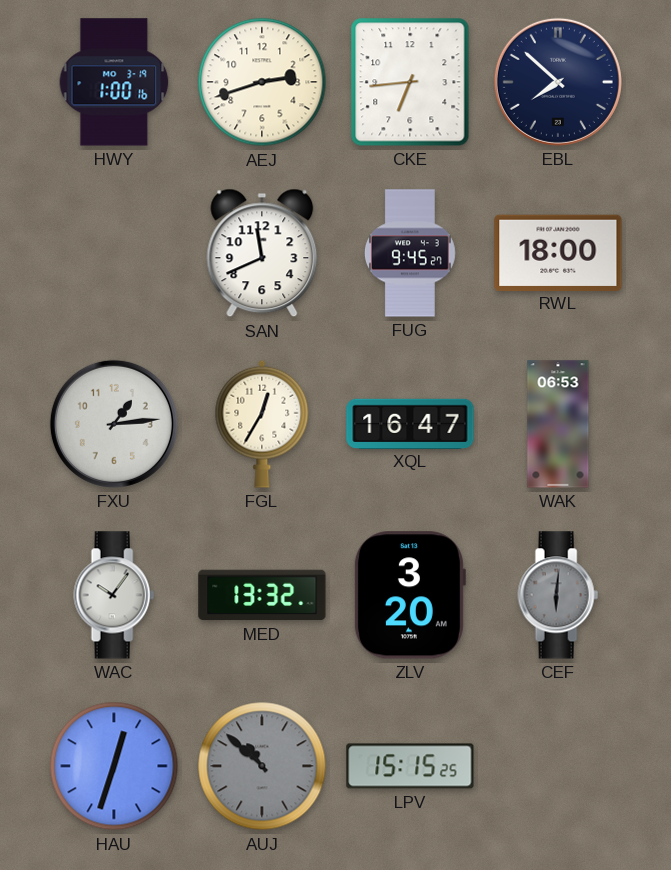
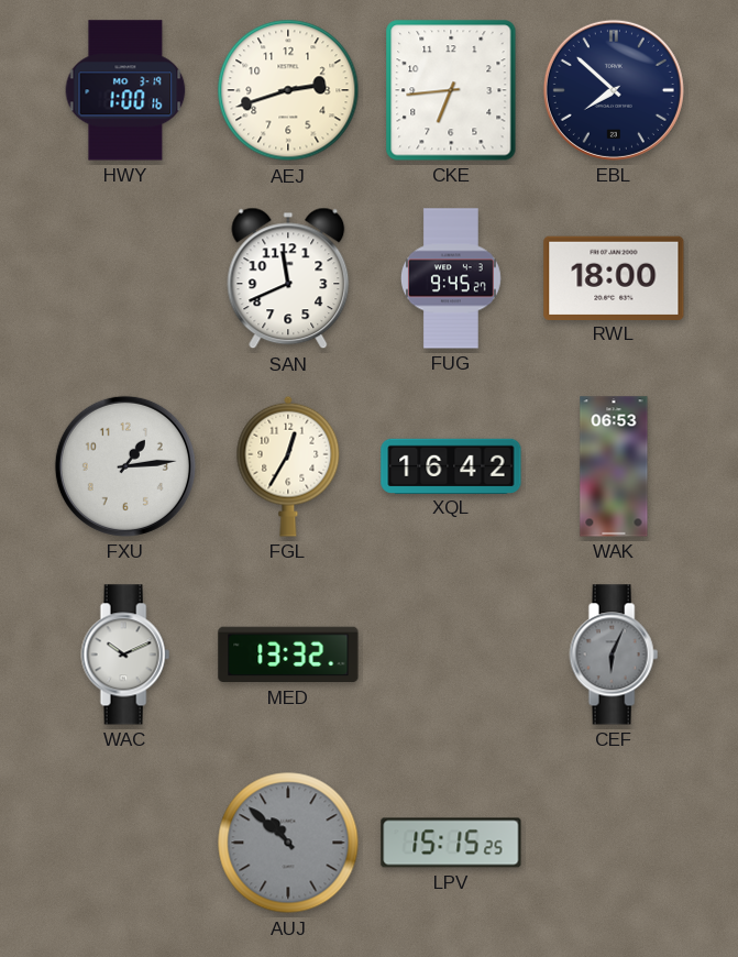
XQL: 16:47 -> 16:42
WAC: 10:06 -> 10:11
ZLV: 3:20 -> none
CEF: 6:01 -> 6:04
HAU: 12:33 -> none
